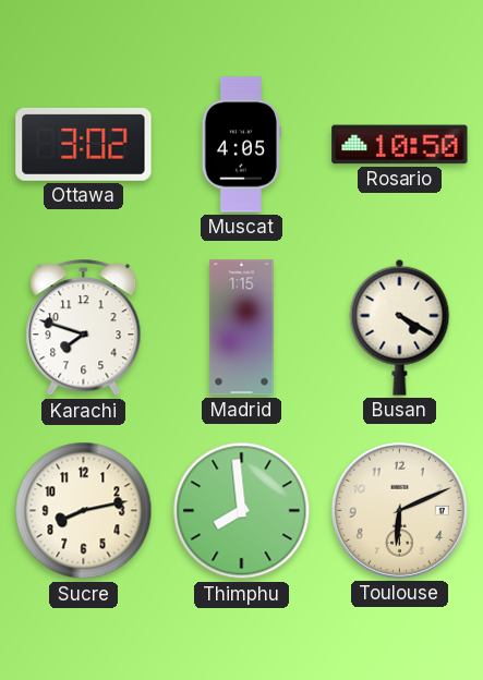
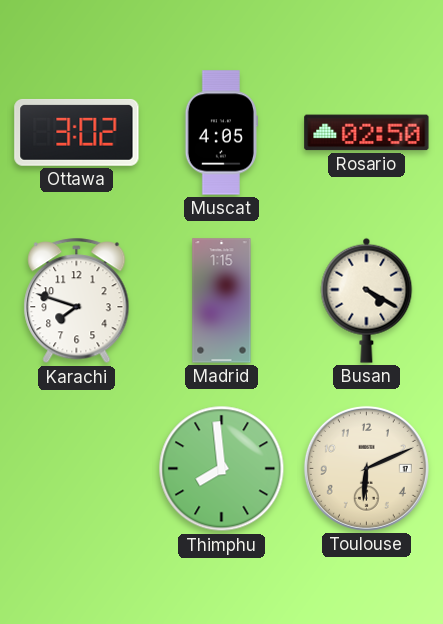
Rosario: 10:50 -> 02:50
Sucre: 8:13 -> none
